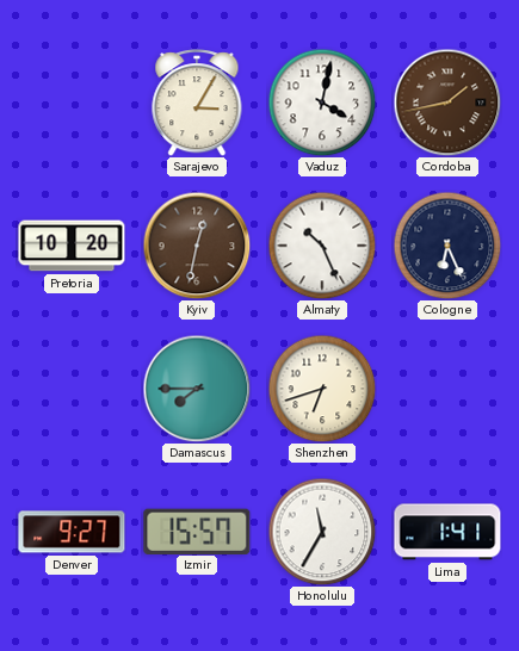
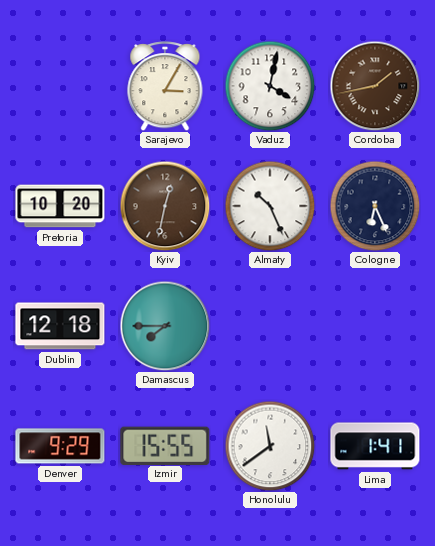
Dublin: none -> 12:18
Shenzhen: 6:42 -> none
Denver: 9:27 -> 9:29
Izmir: 15:57 -> 15:55
Honolulu: 11:35 -> 11:39
